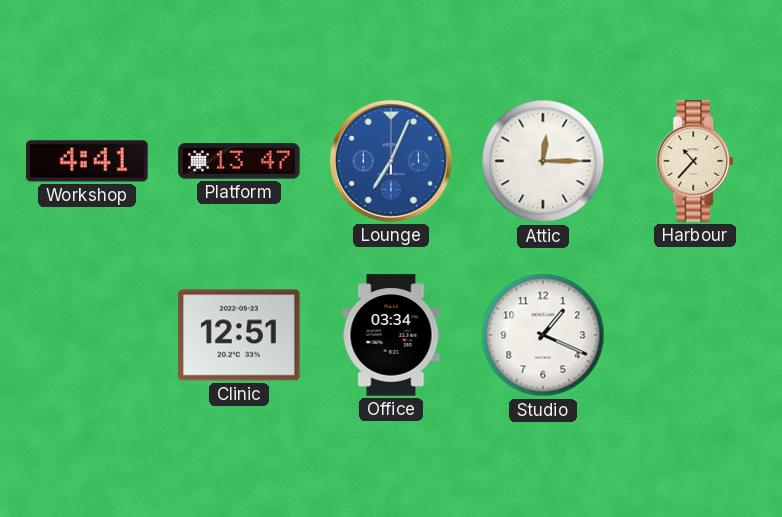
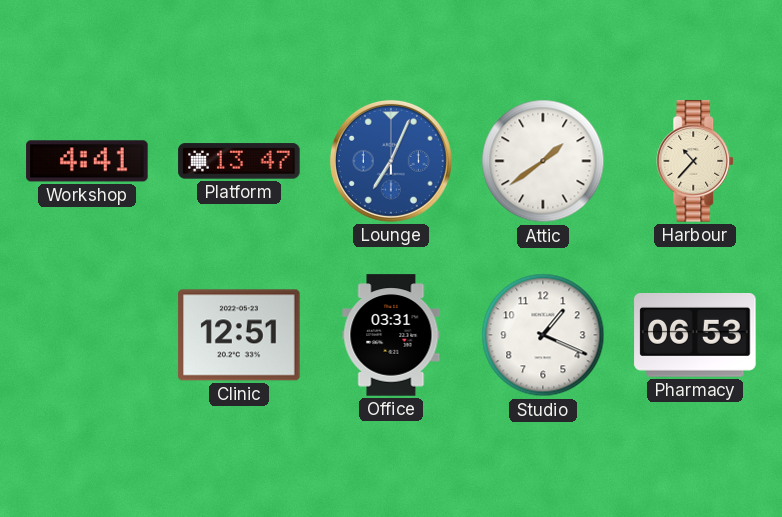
Attic: 12:15 -> 1:39
Office: 03:34 -> 03:31
Pharmacy: none -> 06:53
